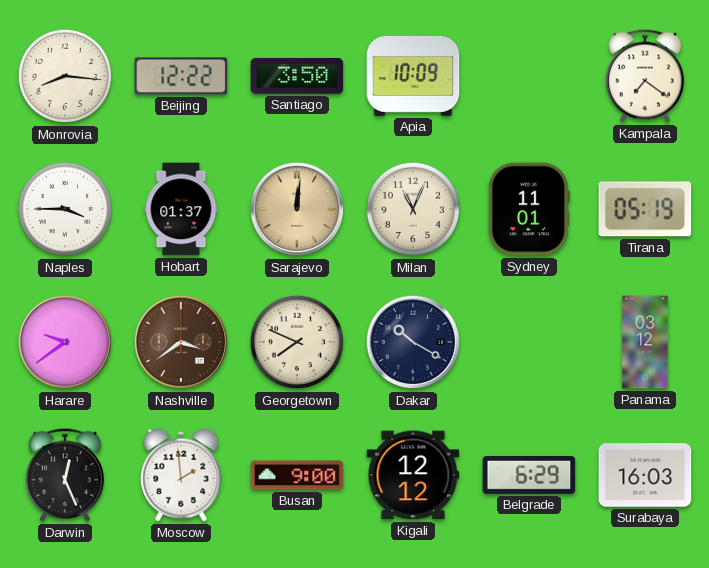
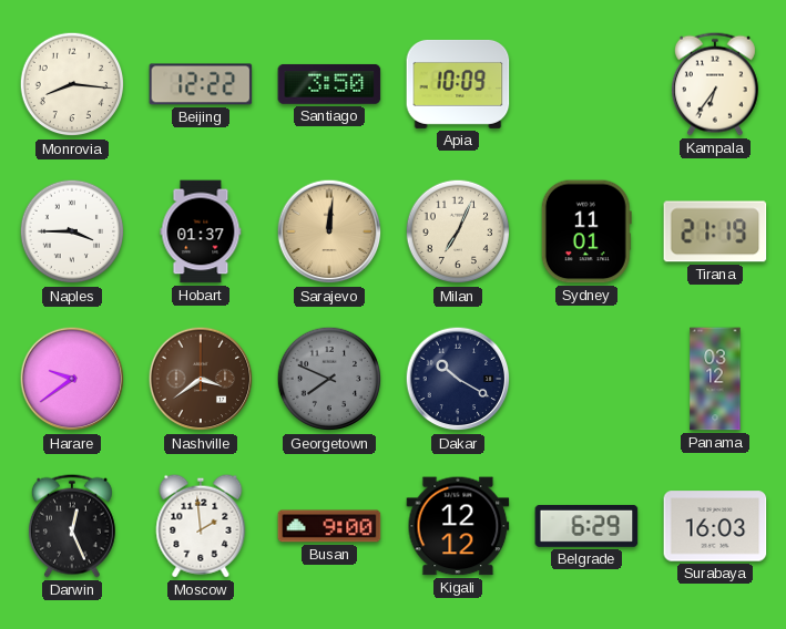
Kampala: 7:21 -> 6:36
Milan: 11:04 -> 7:04
Tirana: 05:19 -> 21:19
Georgetown dial: cream -> grey
